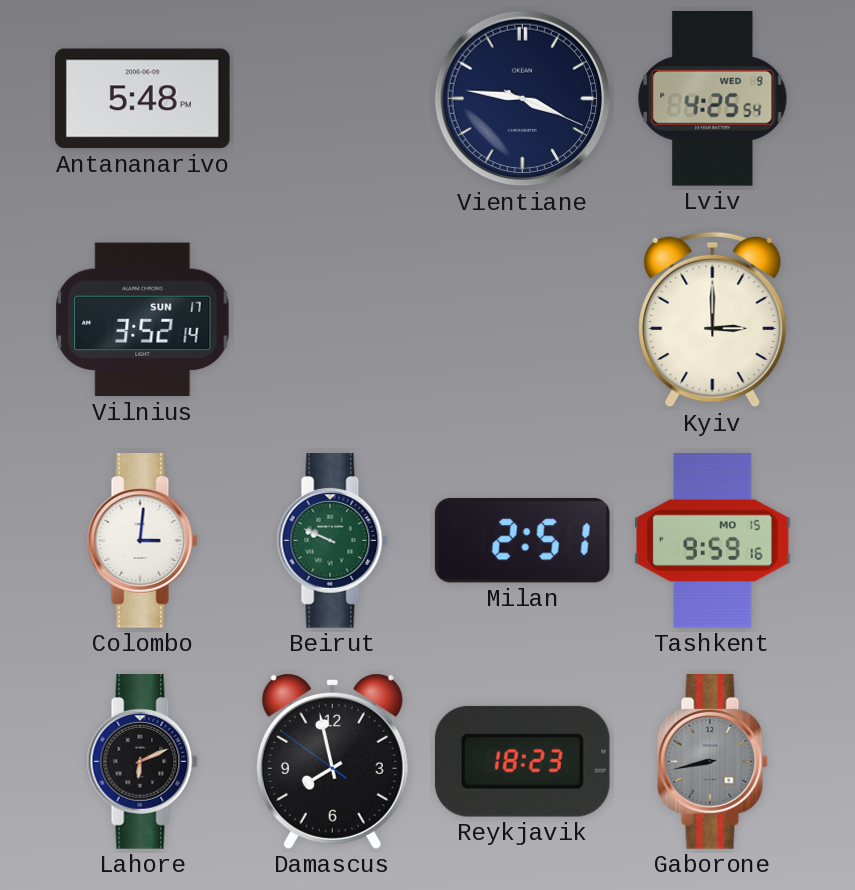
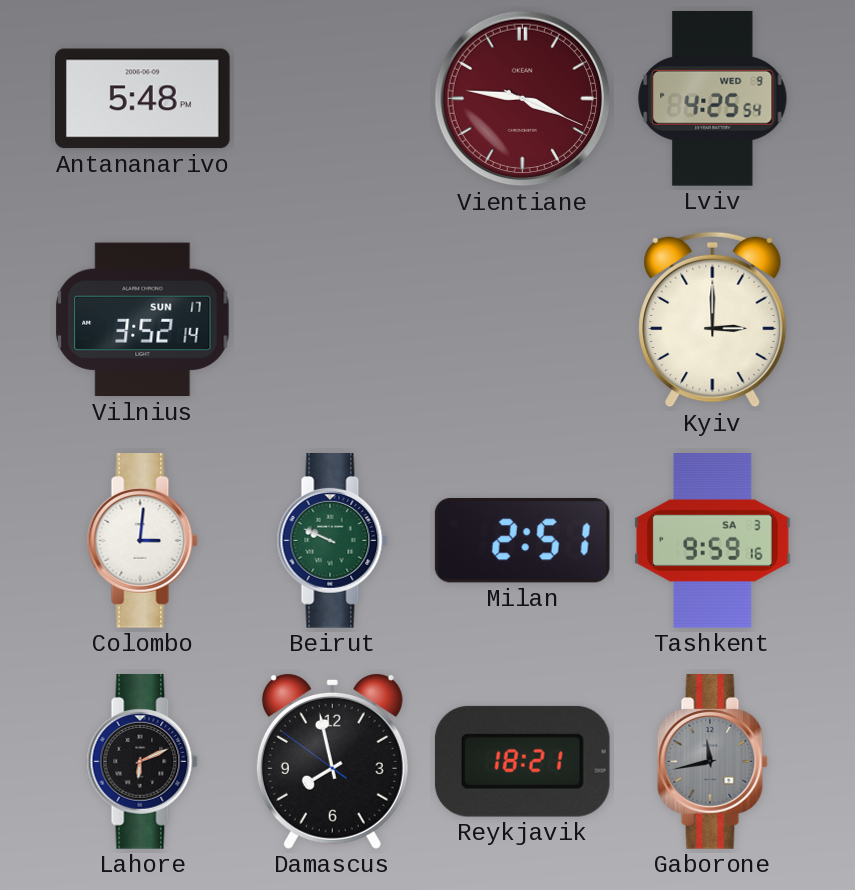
Vientiane dial: navy -> burgundy
Tashkent date: MO 15 -> SA 3
Reykjavik: 18:23 -> 18:21
Gaborone: 8:43 -> 11:43
